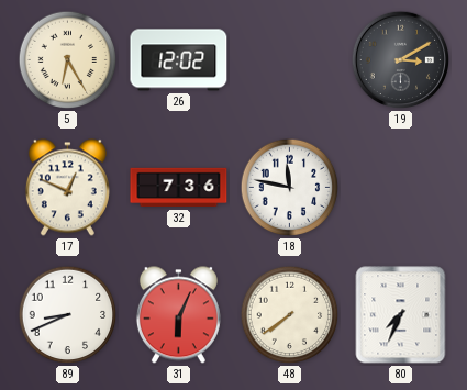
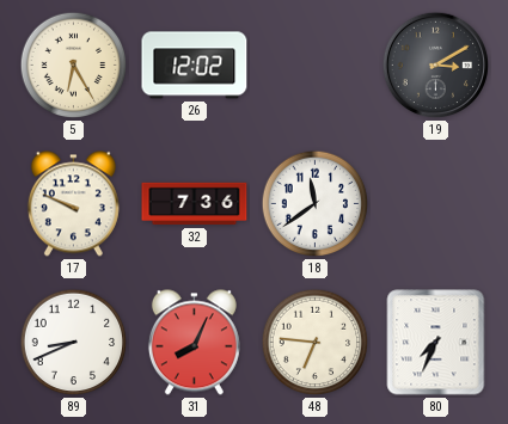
17: 12:49 -> 9:49
18: 11:47 -> 11:39
31: 6:04 -> 8:04
48: 7:39 -> 6:46
